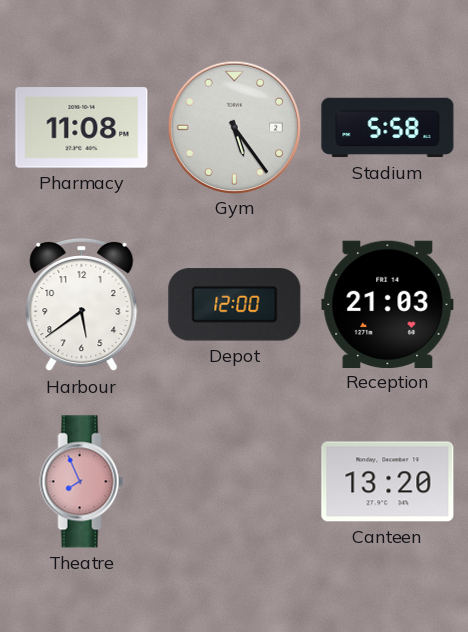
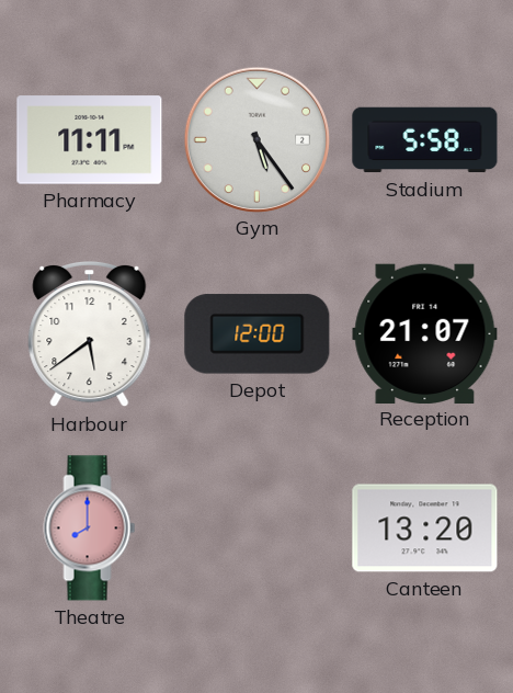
Pharmacy: 11:08 -> 11:11
Reception: 21:03 -> 21:07
Theatre: 7:56 -> 8:00
